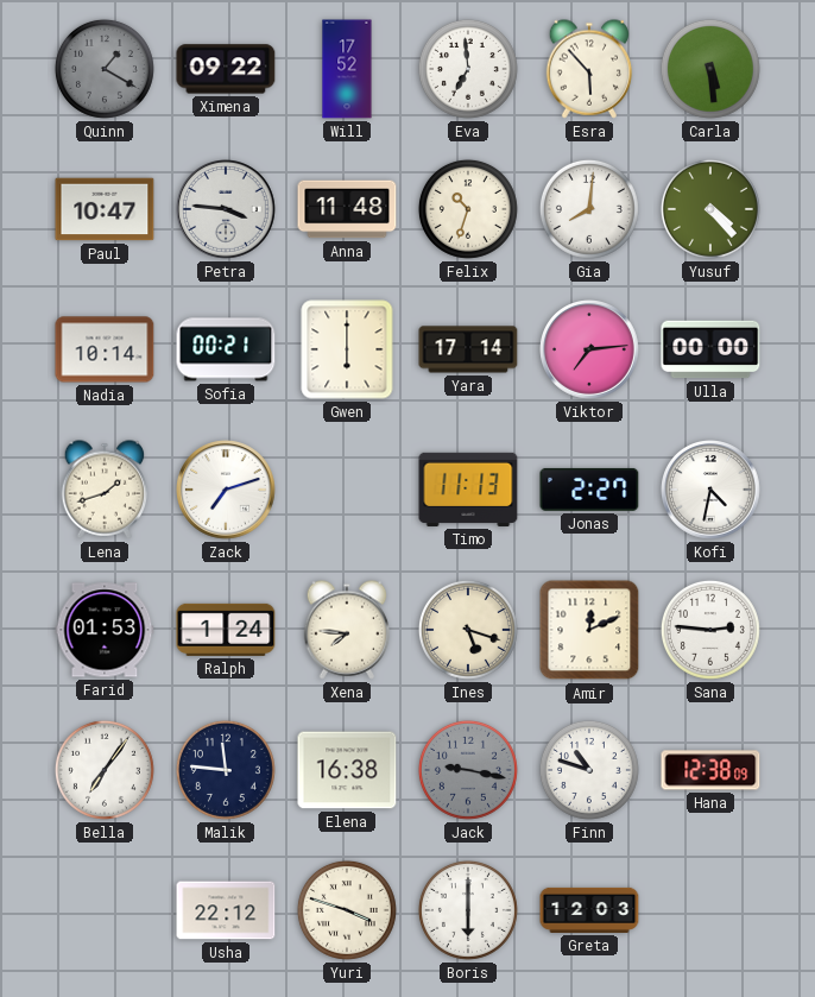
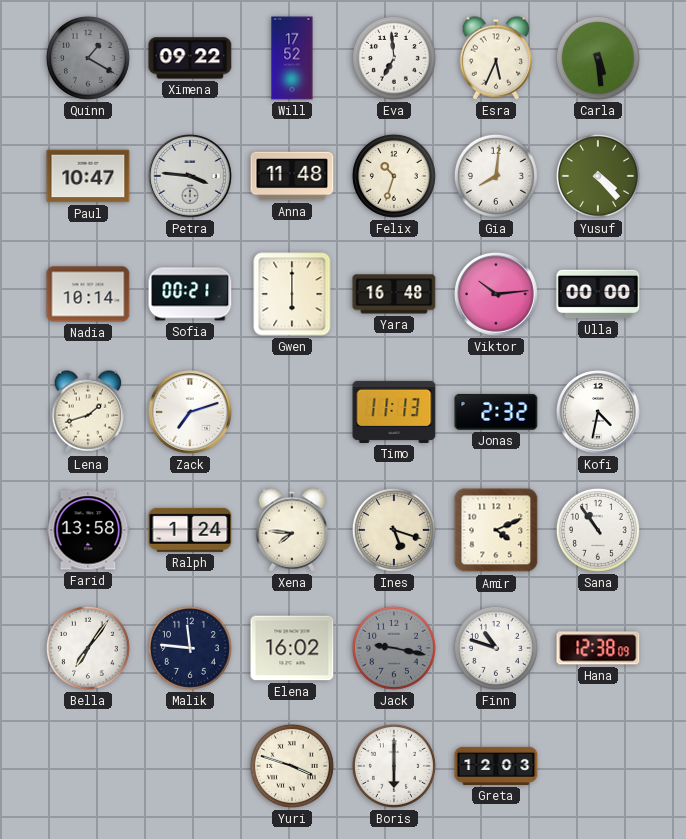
Esra: 5:53 -> 5:34
Yara: 17:14 -> 16:48
Viktor: 7:14 -> 10:14
Jonas: 2:27 -> 2:32
Farid: 01:53 -> 13:58
Amir: 12:11 -> 4:11
Sana: 2:46 -> 10:54
Elena: 16:38 -> 16:02
Usha: 22:12 -> none
